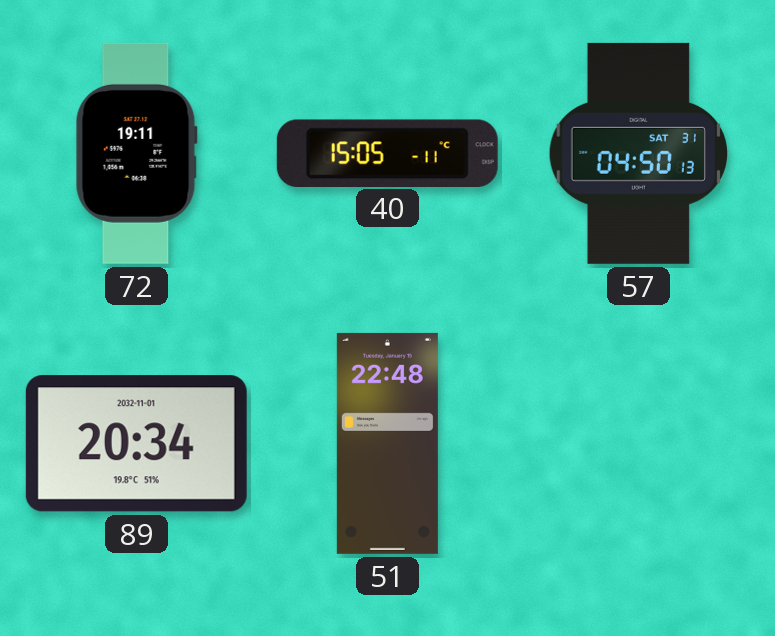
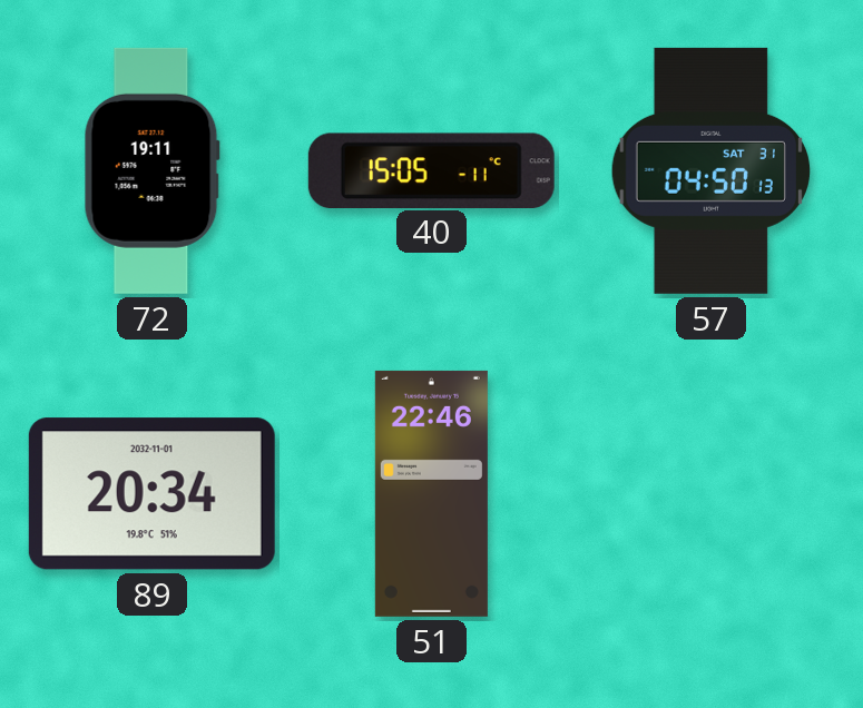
51: 22:48 -> 22:46
